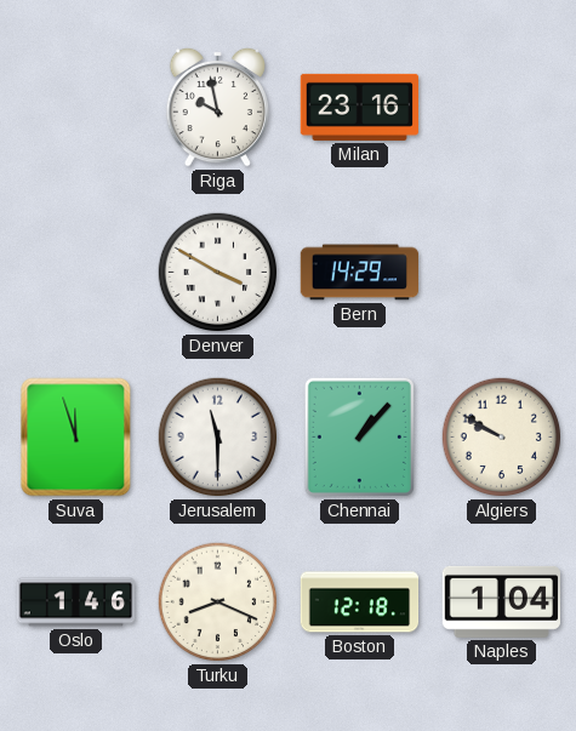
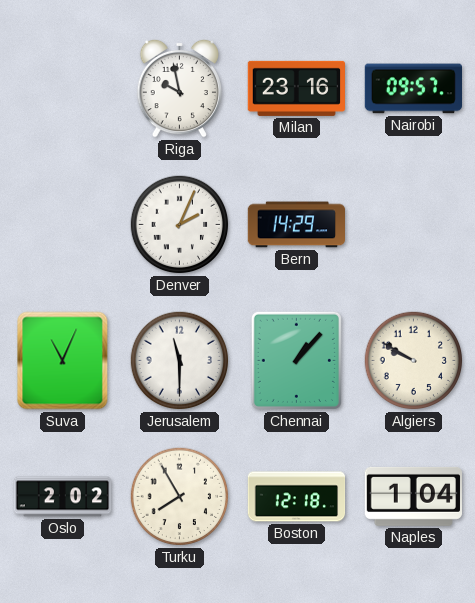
Nairobi: none -> 09:57
Denver: 3:50 -> 2:04
Suva: 11:57 -> 11:04
Oslo: 1:46 -> 2:02
Turku: 8:19 -> 7:55
